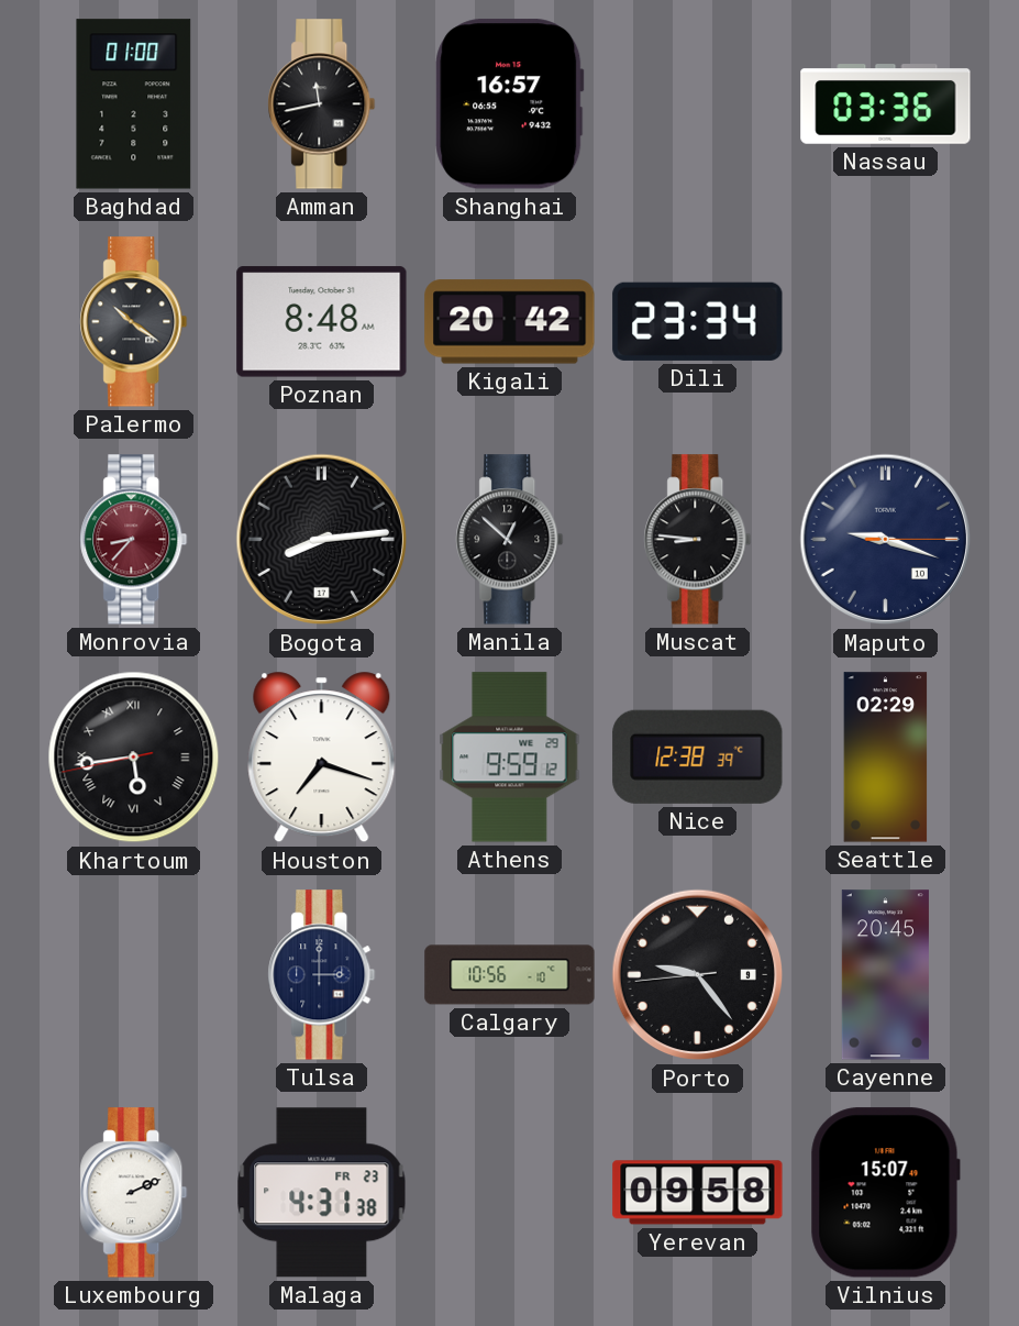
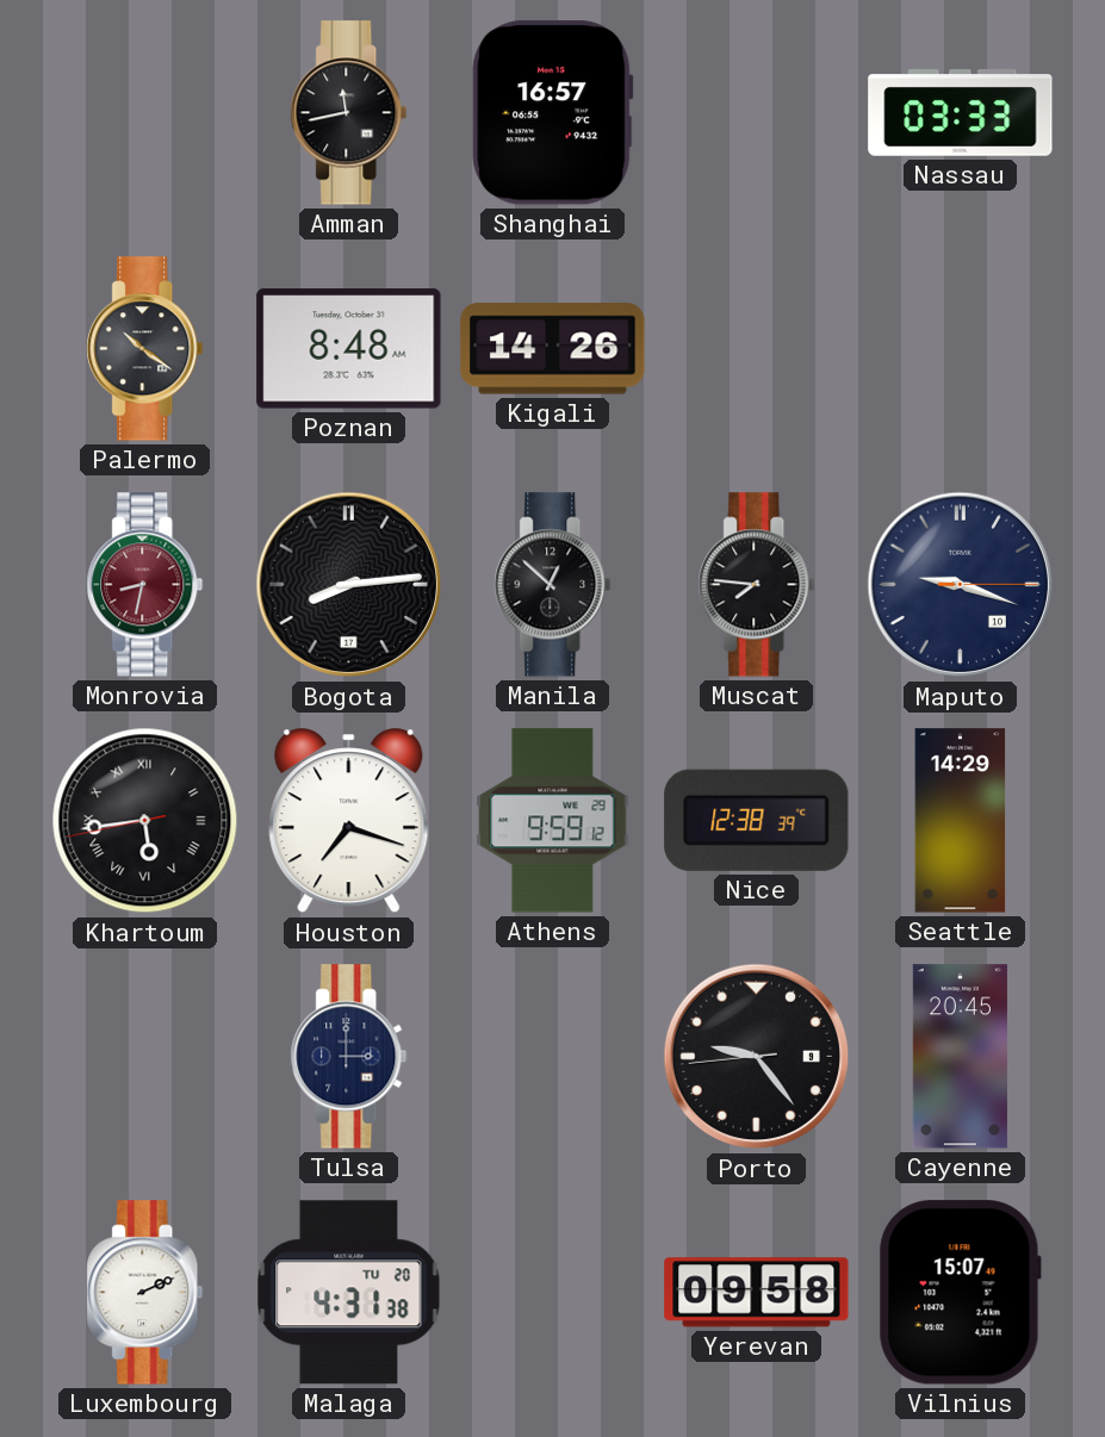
Baghdad: 01:00 -> none
Nassau: 03:36 -> 03:33
Kigali: 20:42 -> 14:26
Dili: 23:34 -> none
Monrovia: 8:37 -> 8:32
Muscat: 8:46 -> 7:46
Seattle: 02:29 -> 14:29
Calgary: 10:56 -> none
Malaga date: FR 23 -> TU 20
